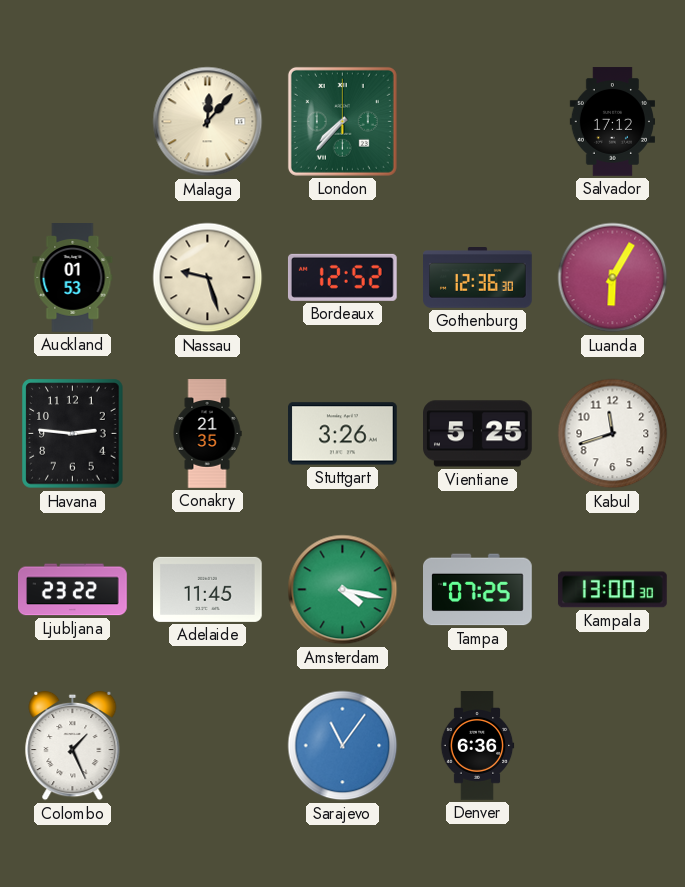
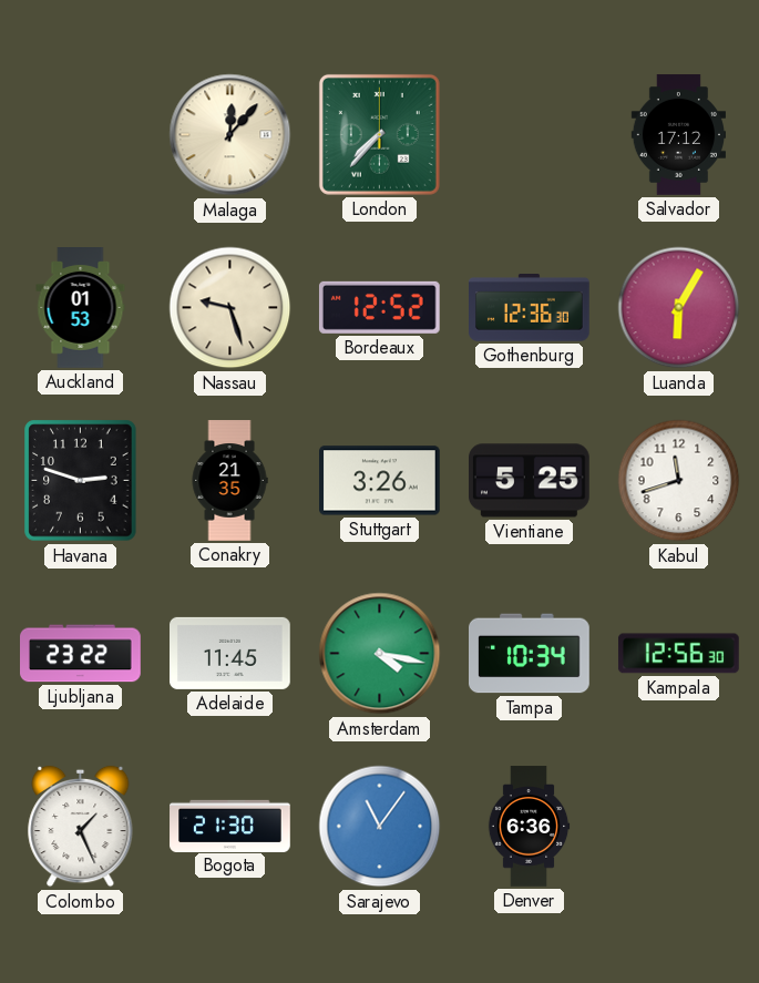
Havana: 2:46 -> 2:48
Tampa: 07:25 -> 10:34
Kampala: 13:00 -> 12:56
Bogota: none -> 21:30
